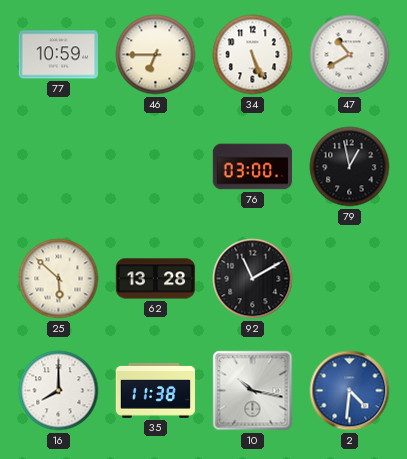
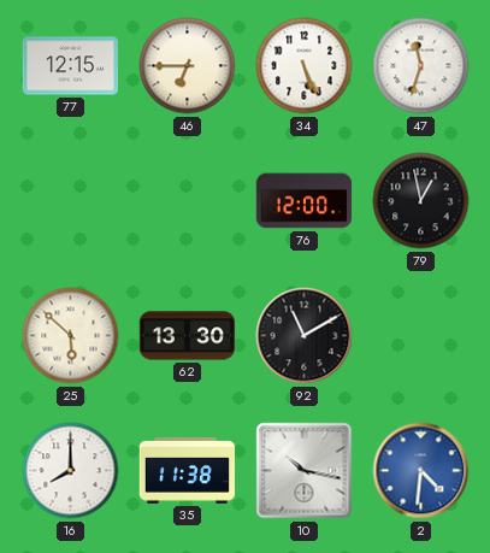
77: 10:59 -> 12:15
47: 10:40 -> 11:33
76: 03:00 -> 12:00
62: 13:28 -> 13:30
